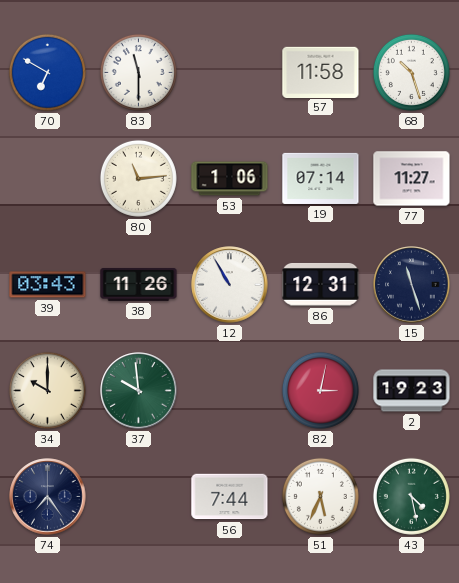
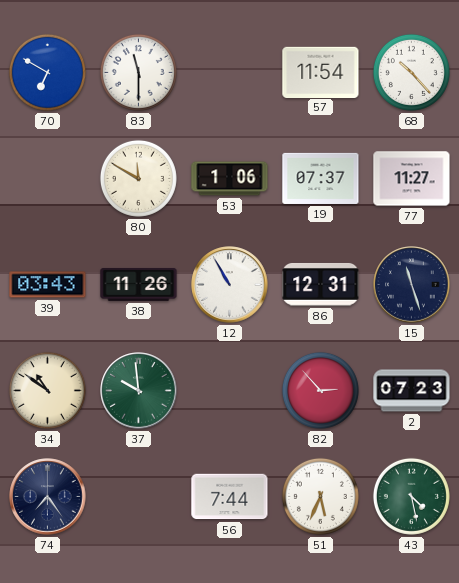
57: 11:58 -> 11:54
68: 10:27 -> 10:23
80: 11:14 -> 11:50
19: 07:14 -> 07:37
34: 10:00 -> 10:51
82: 3:02 -> 2:53
2: 19:23 -> 07:23
